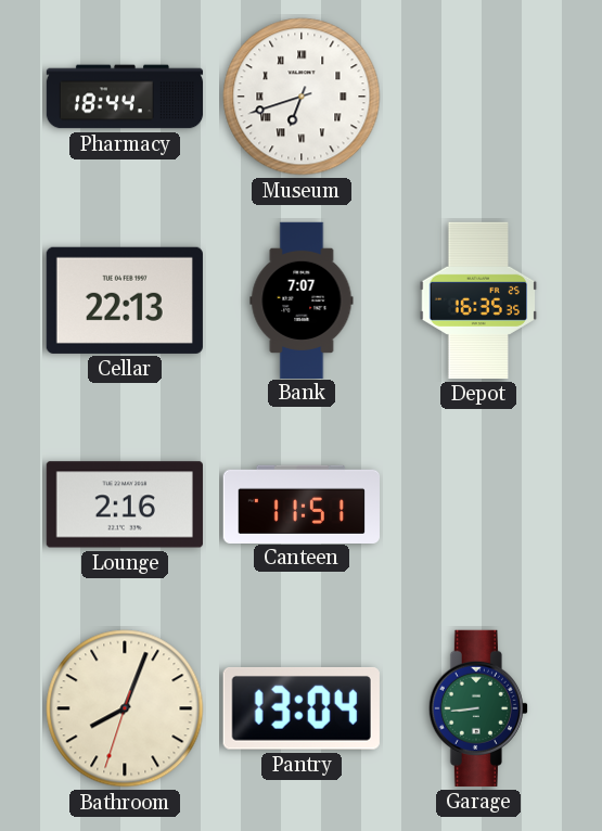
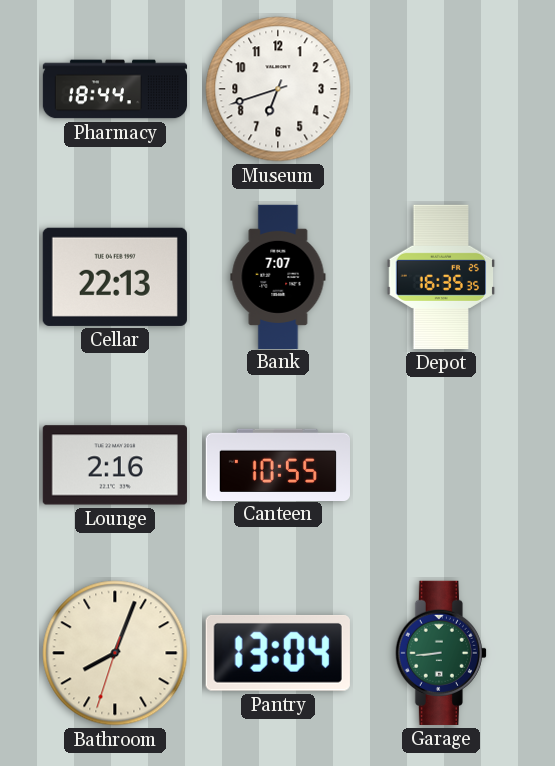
Museum numerals: Roman -> Arabic
Canteen: 11:51 -> 10:55
